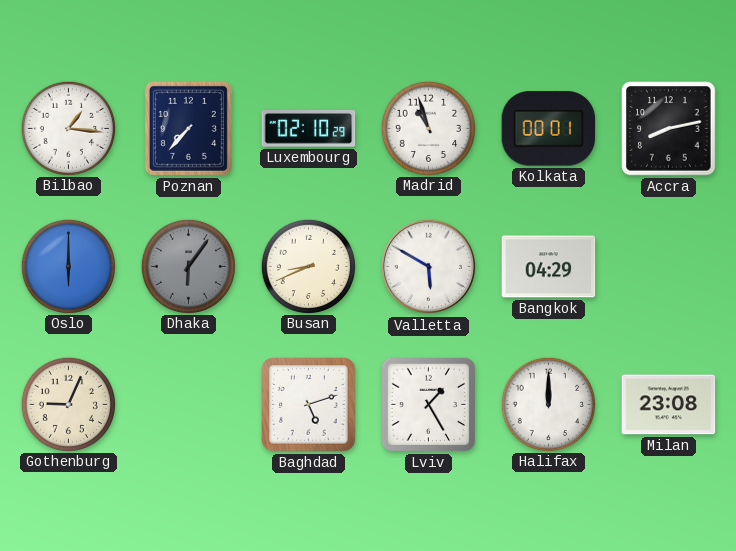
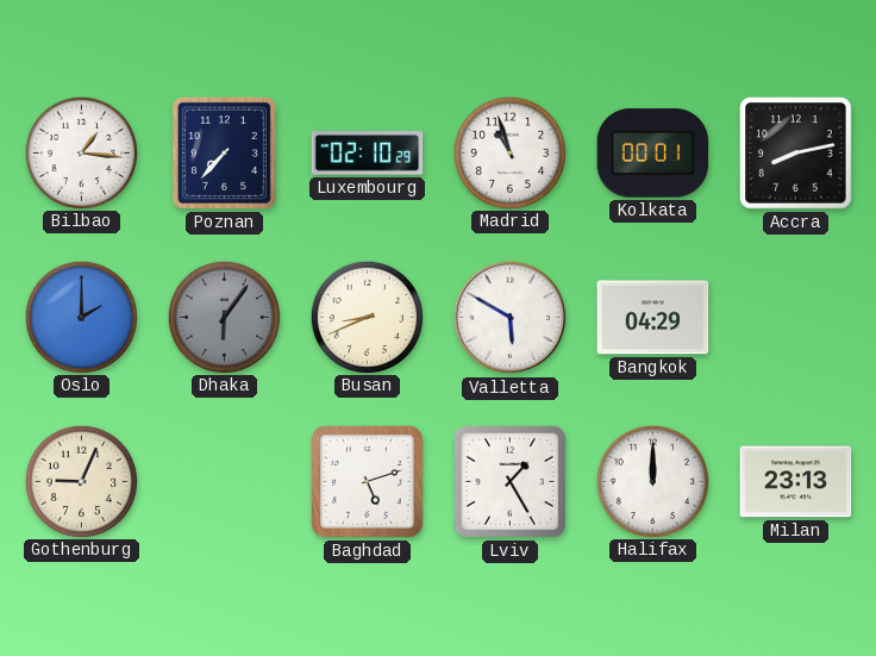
Oslo: 6:00 -> 2:00
Milan: 23:08 -> 23:13
